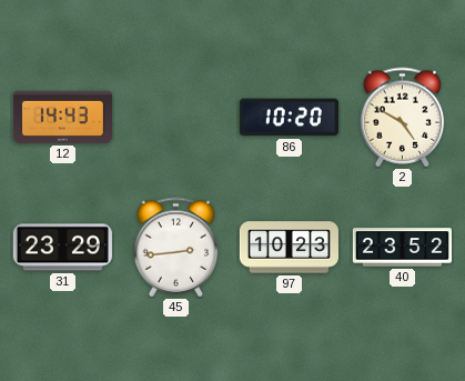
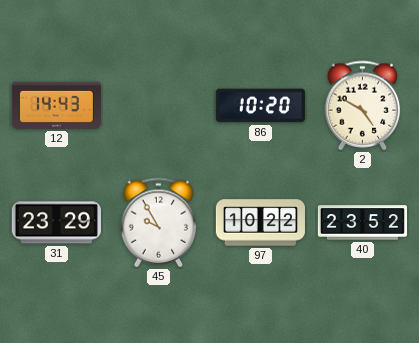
45: 2:44 -> 9:55
97: 10:23 -> 10:22
